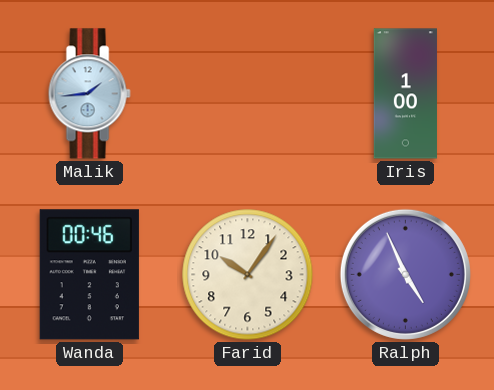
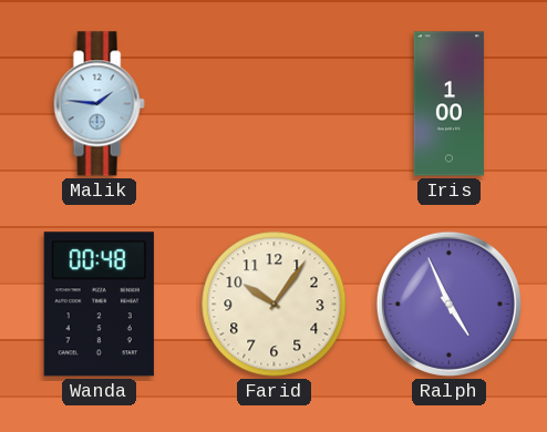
Malik: 1:44 -> 1:46
Wanda: 00:46 -> 00:48
